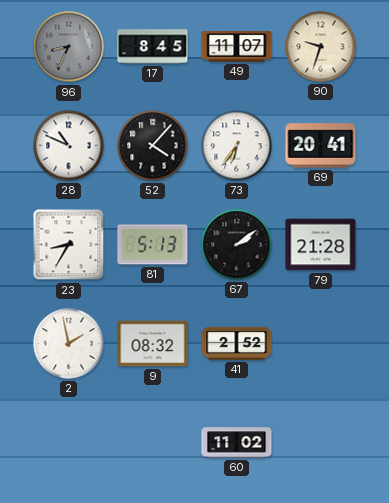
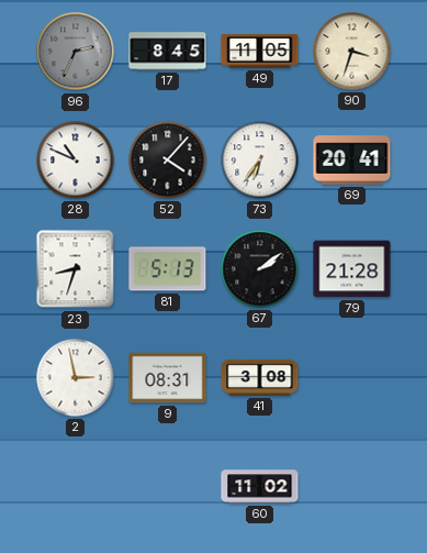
96: 8:34 -> 2:34
49: 11:07 -> 11:05
90: 9:33 -> 3:33
23: 8:35 -> 8:33
2: 1:58 -> 2:58
9: 08:32 -> 08:31
41: 2:52 -> 3:08
